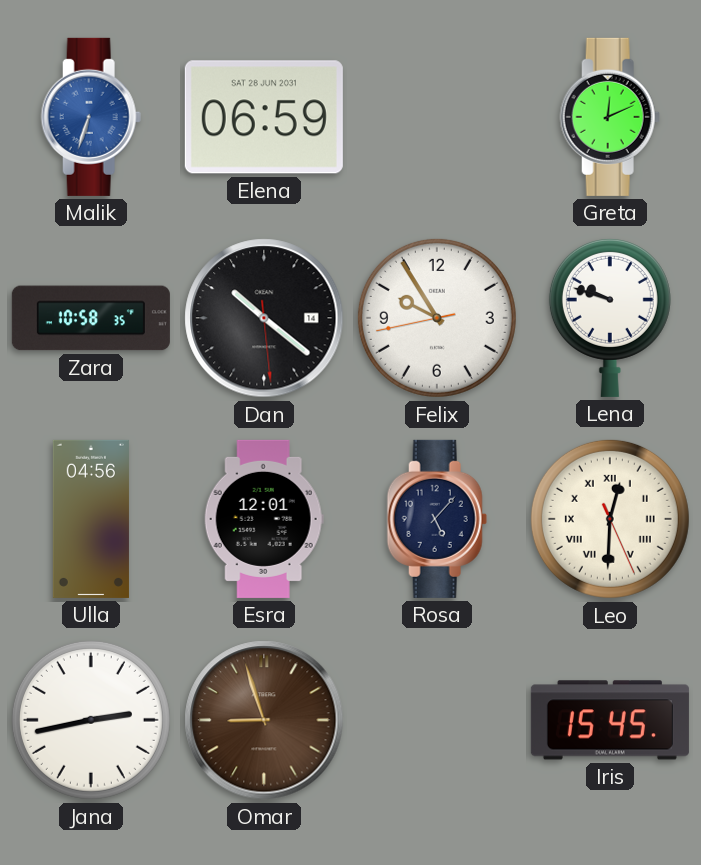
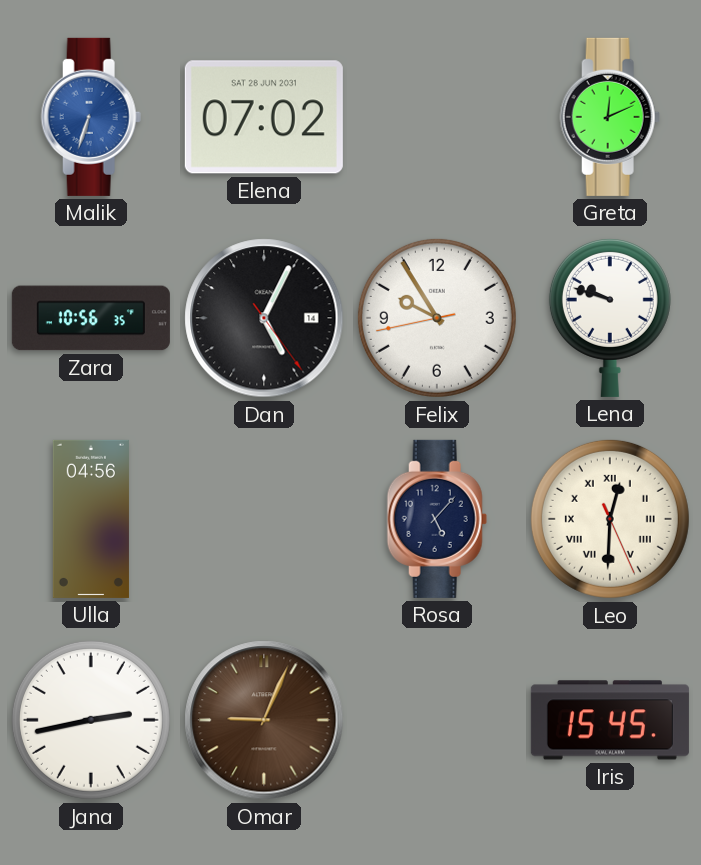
Elena: 06:59 -> 07:02
Zara: 10:58 -> 10:56
Dan: 10:21 -> 5:04
Esra: 12:01 -> none
Omar: 8:57 -> 9:04
